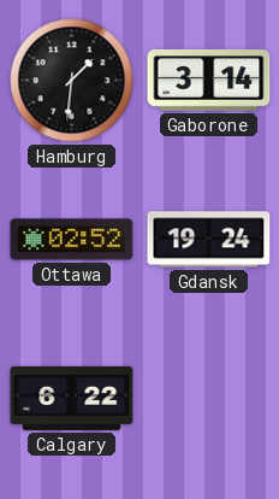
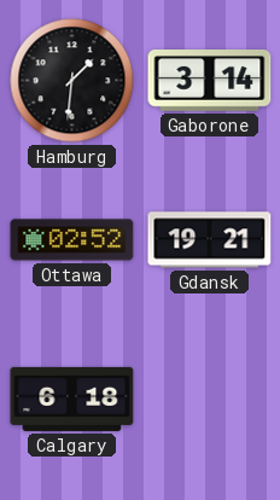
Gdansk: 19:24 -> 19:21
Calgary: 6:22 -> 6:18
